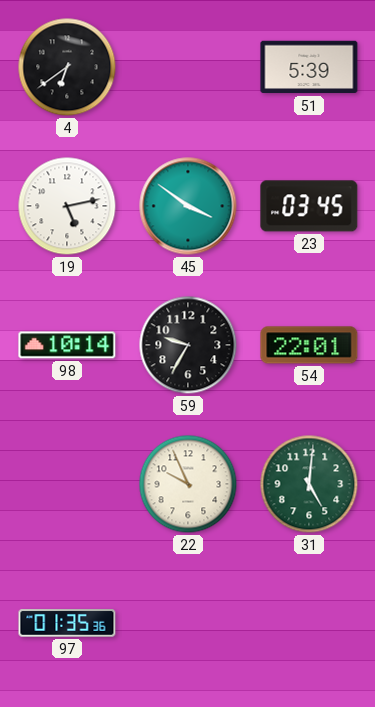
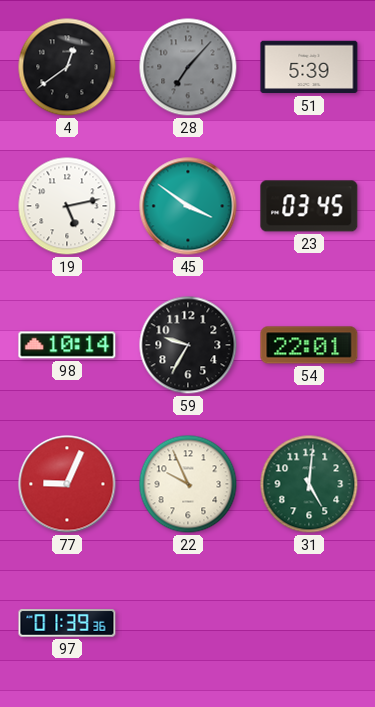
4: 6:39 -> 12:39
28: none -> 7:07
77: none -> 9:04
97: 01:35 -> 01:39
